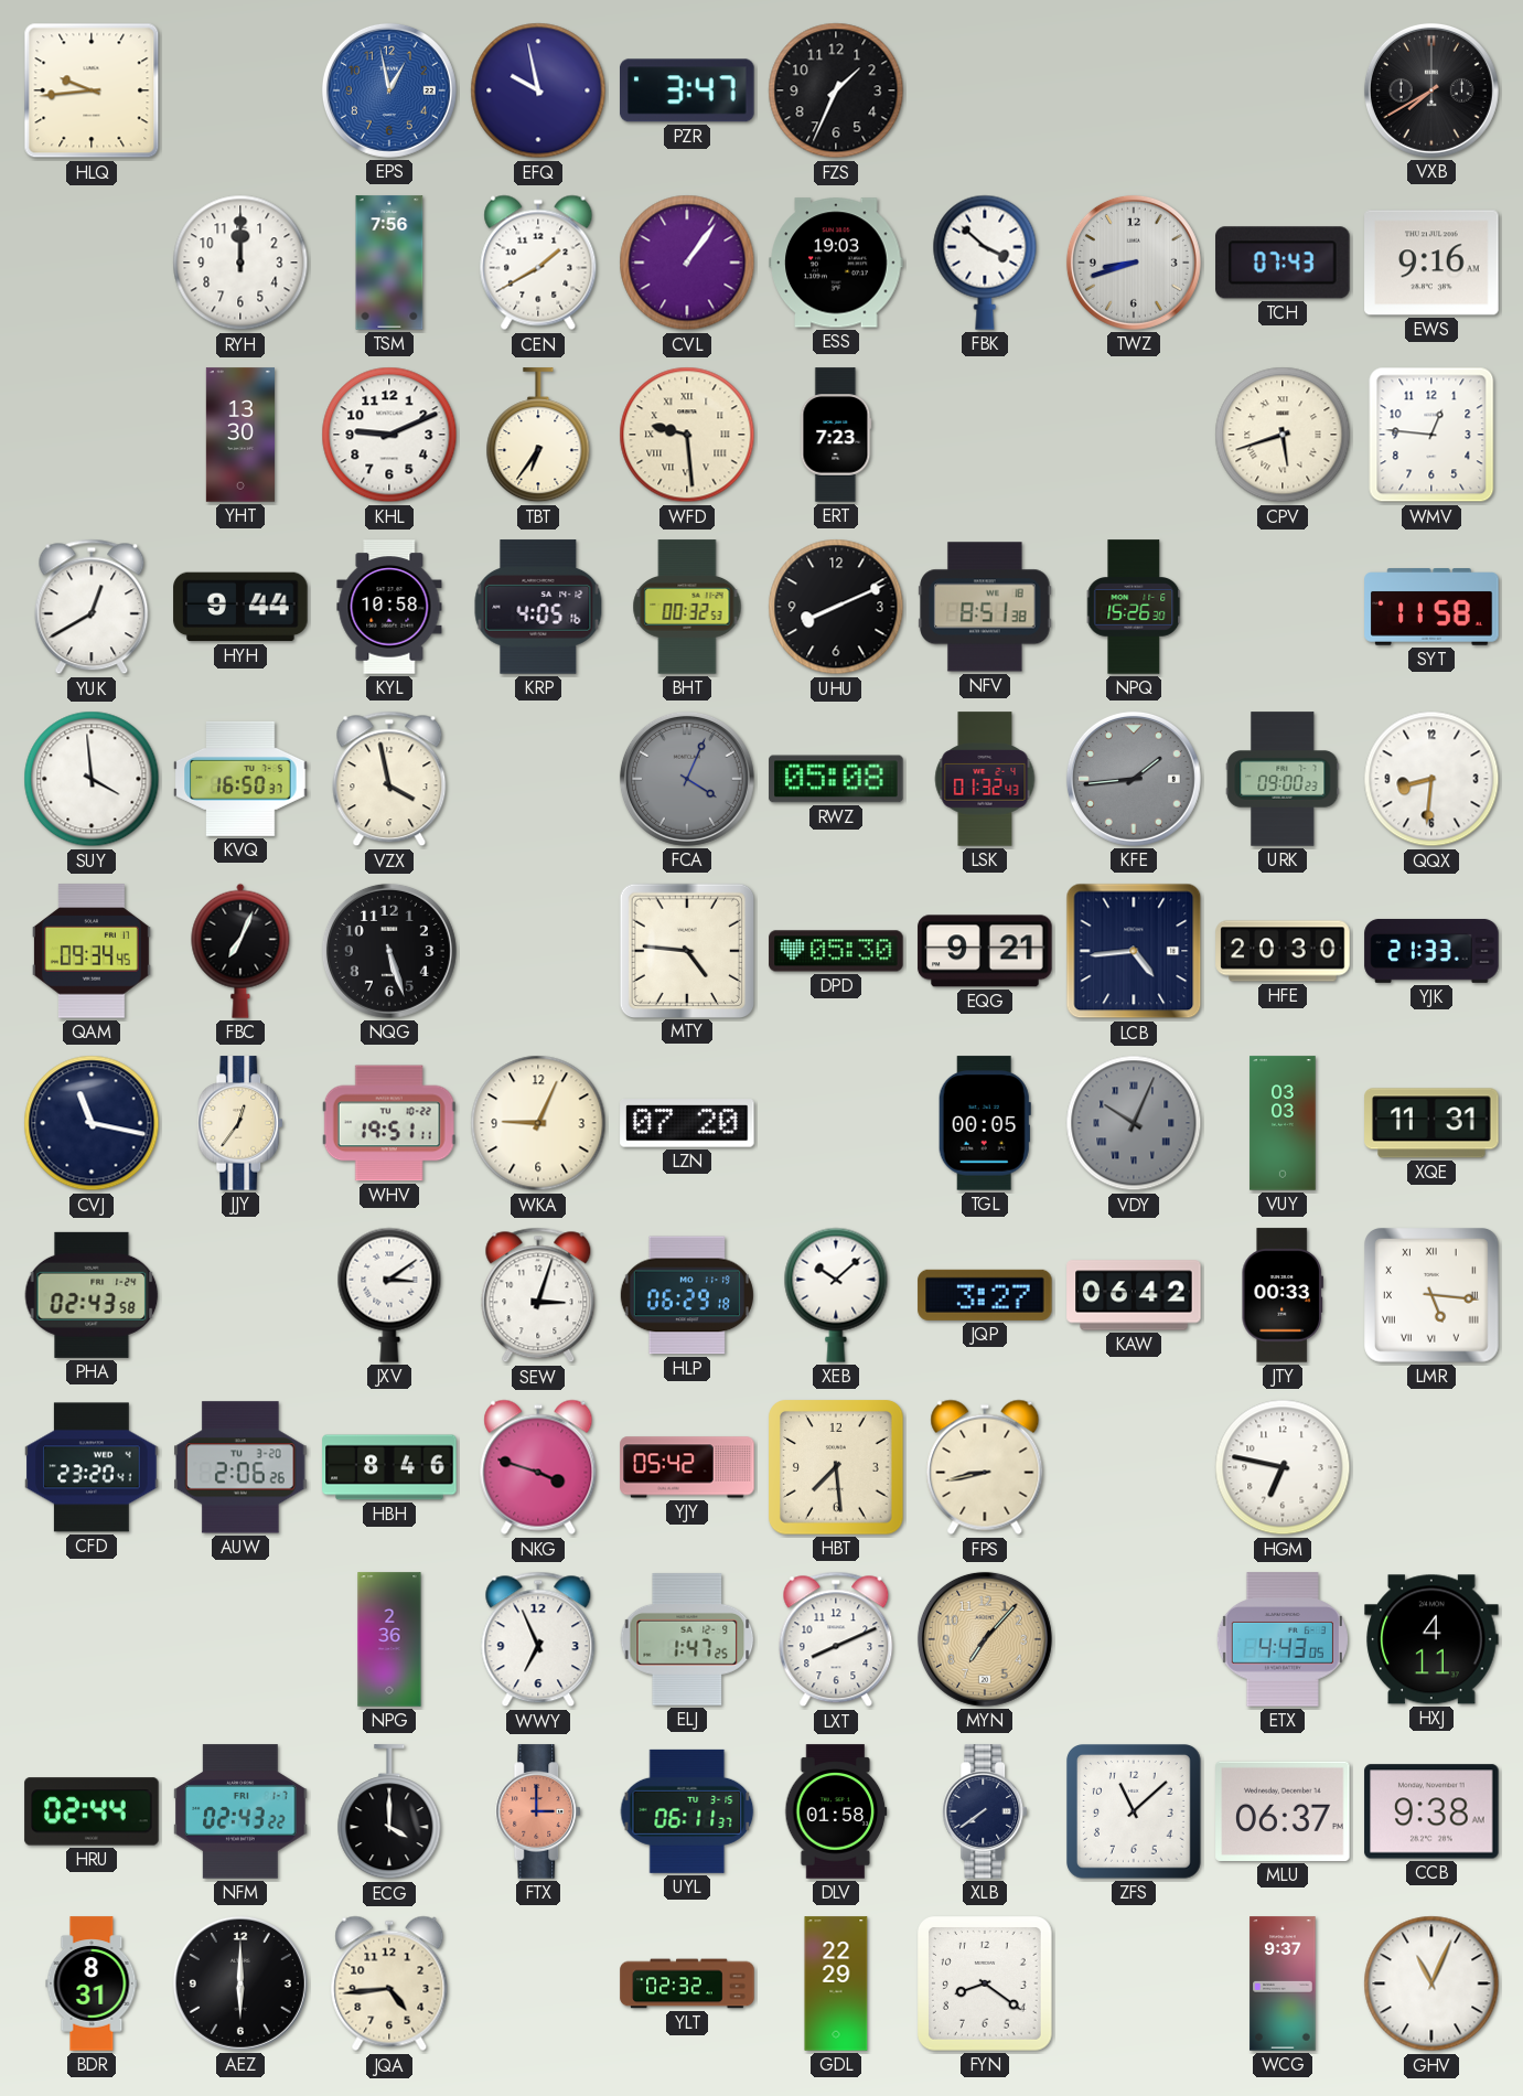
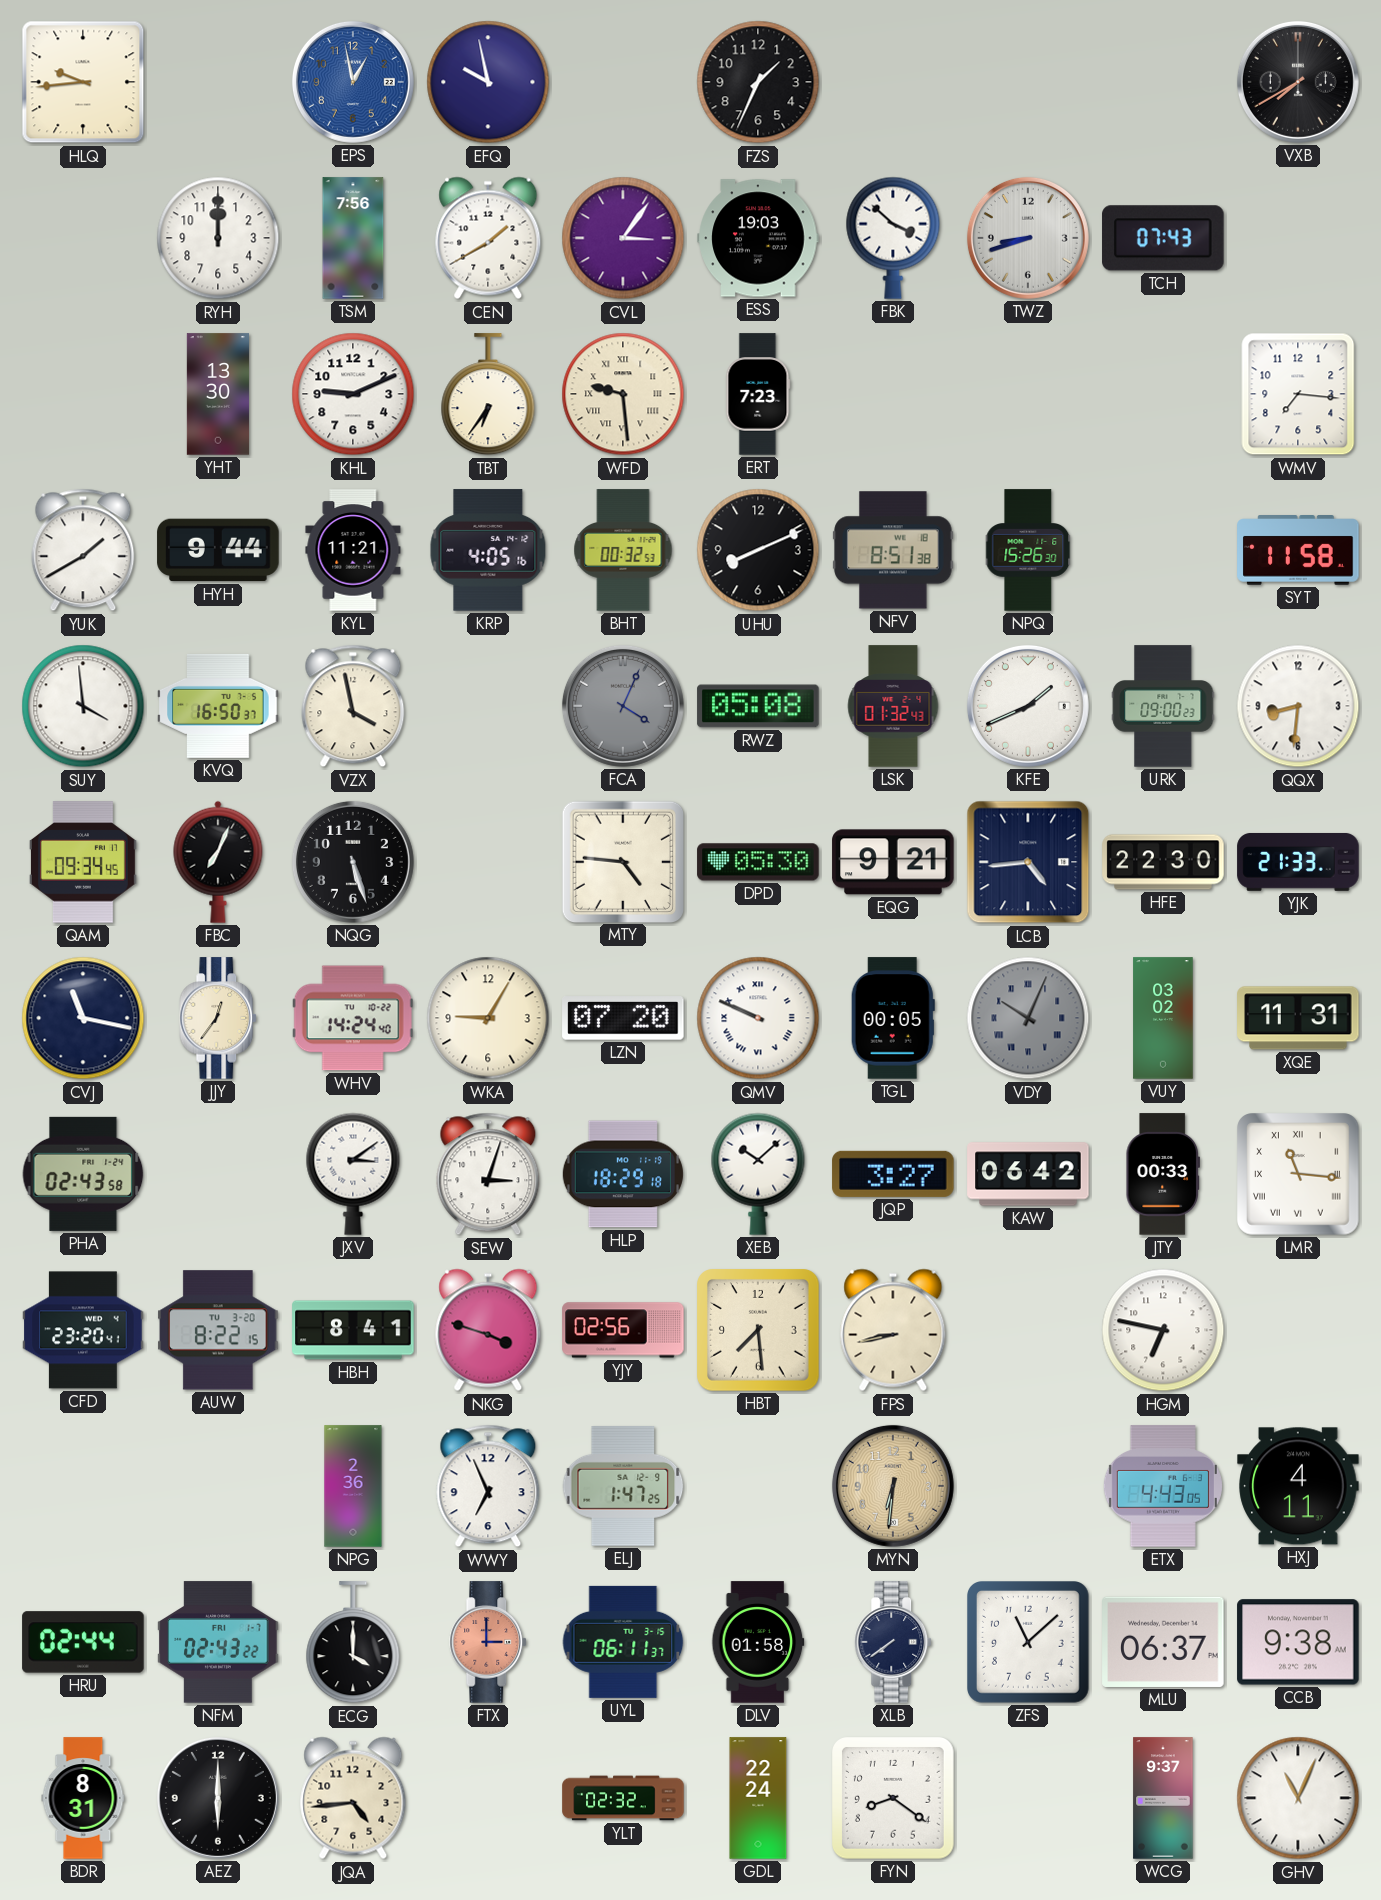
PZR: 3:47 -> none
CVL: 1:06 -> 3:06
EWS: 9:16 -> none
CPV: 5:42 -> none
WMV: 12:46 -> 7:16
YUK: 12:40 -> 1:40
KYL: 10:58 -> 11:21
KFE: 1:44 -> 1:41
KFE dial: grey -> white
HFE: 20:30 -> 22:30
WHV: 19:51 -> 14:24
WKA: 9:04 -> 9:05
QMV: none -> 9:49
VUY: 03:03 -> 03:02
HLP: 06:29 -> 18:29
LMR: 5:16 -> 11:16
AUW: 2:06 -> 8:22
HBH: 8:46 -> 8:41
YJY: 05:42 -> 02:56
LXT: 8:11 -> none
MYN: 7:07 -> 6:31
GDL: 22:29 -> 22:24
